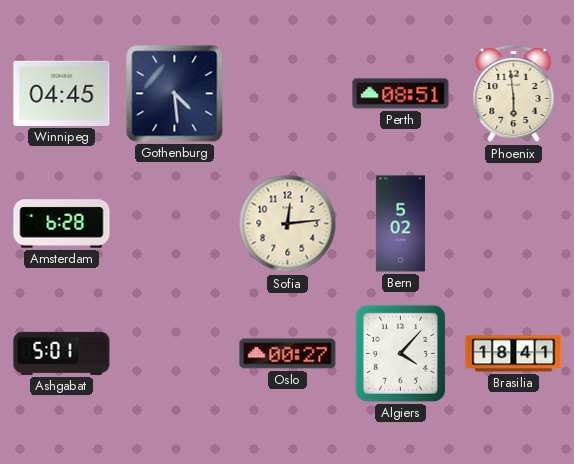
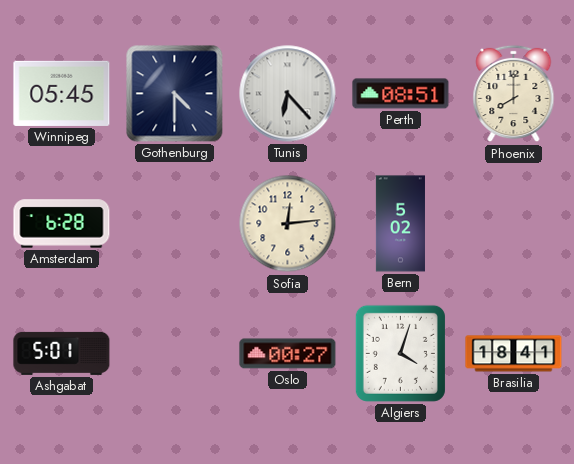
Winnipeg: 04:45 -> 05:45
Gothenburg: 4:29 -> 4:30
Tunis: none -> 6:23
Phoenix: 5:59 -> 8:00
Algiers: 4:07 -> 4:03
